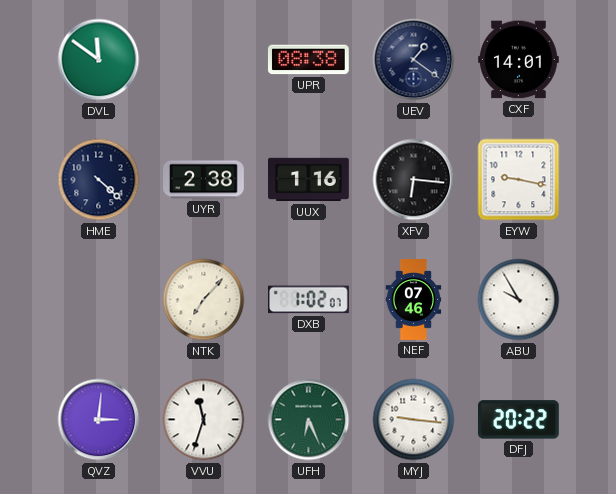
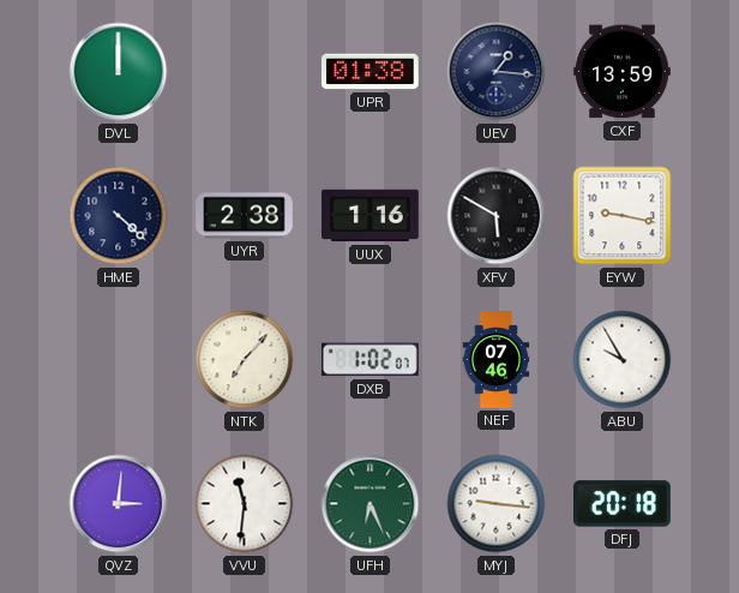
DVL: 11:51 -> 12:00
UPR: 08:38 -> 01:38
UEV: 1:21 -> 1:16
CXF: 14:01 -> 13:59
XFV: 6:16 -> 5:50
VVU: 11:33 -> 11:31
DFJ: 20:22 -> 20:18
